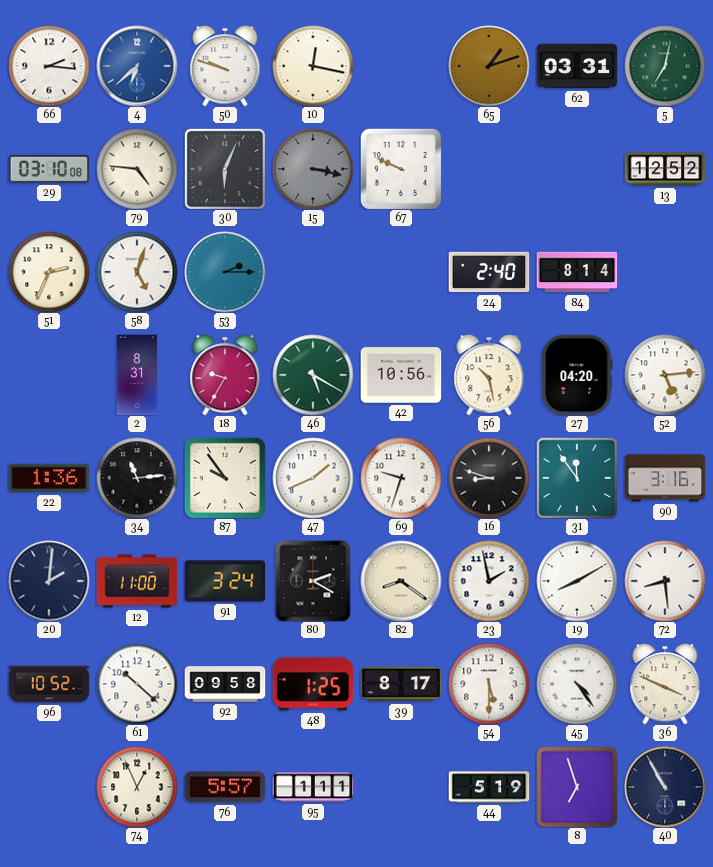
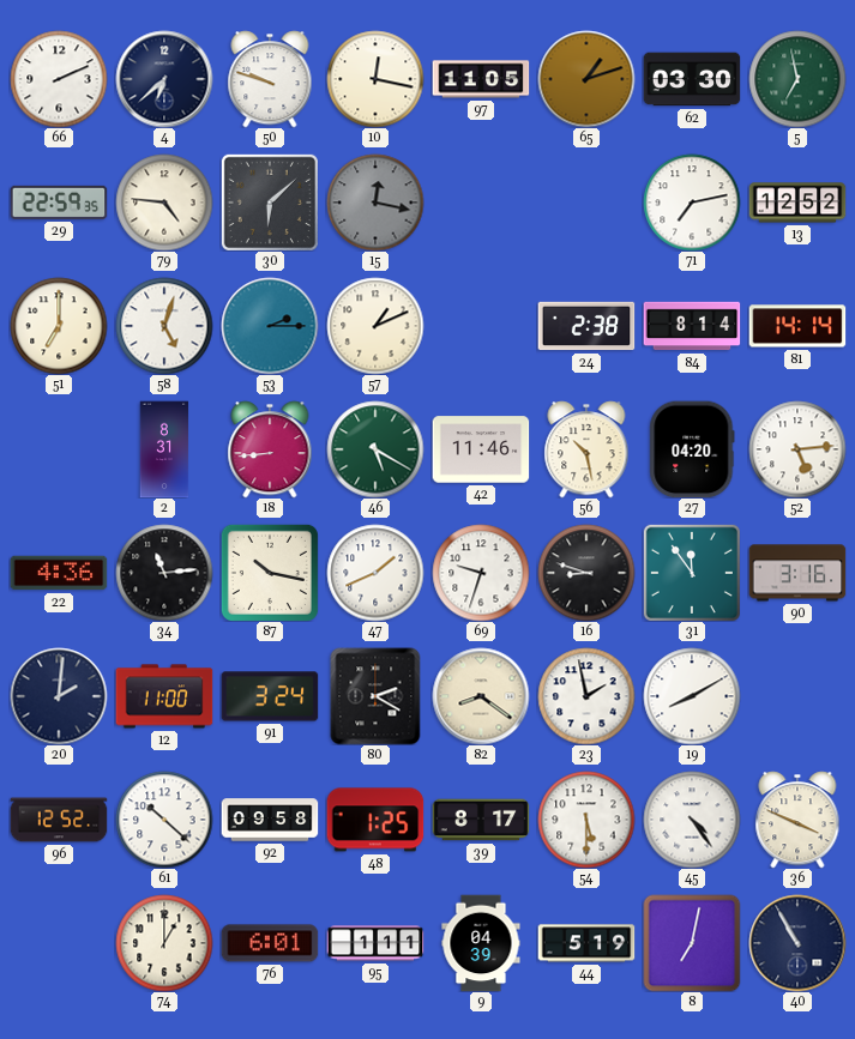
66: 2:16 -> 2:11
4 dial: blue -> navy
97: none -> 11:05
62: 03:31 -> 03:30
5: 7:02 -> 6:58
29: 03:10 -> 22:59
30: 6:04 -> 6:08
15: 3:17 -> 12:17
67: 9:49 -> none
71: none -> 7:13
51: 2:34 -> 7:00
57: none -> 1:11
24: 2:40 -> 2:38
81: none -> 14:14
18: 9:35 -> 8:44
42: 10:56 -> 11:46
22: 1:36 -> 4:36
87: 9:54 -> 10:17
72: 8:29 -> none
96: 10:52 -> 12:52
74: 12:56 -> 1:00
76: 5:57 -> 6:01
9: none -> 04:39
8: 6:57 -> 7:02
